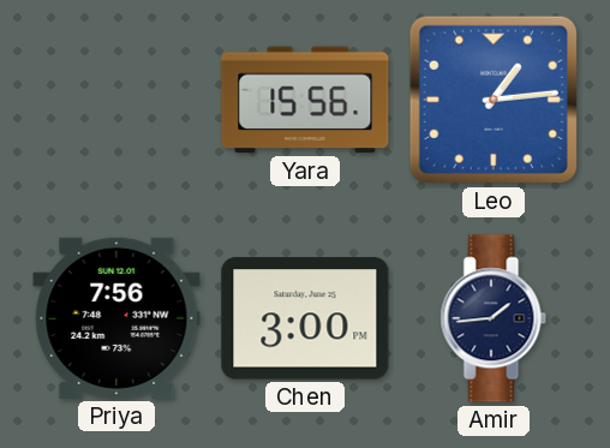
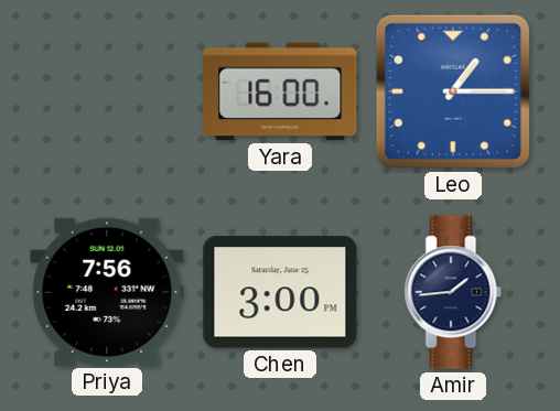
Yara: 15:56 -> 16:00
Leo: 1:14 -> 1:15
